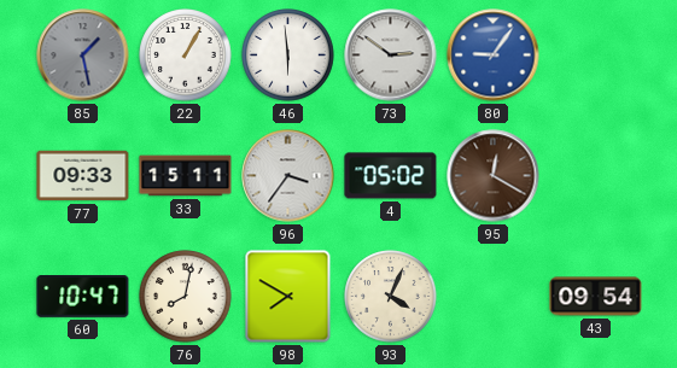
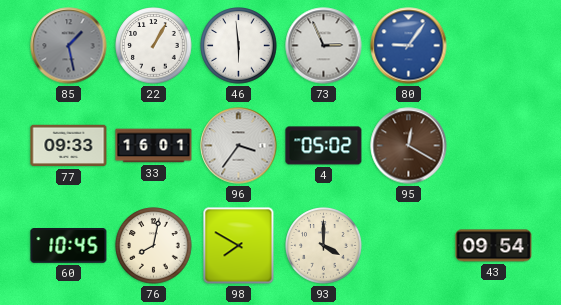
73: 2:51 -> 2:56
33: 15:11 -> 16:01
60: 10:47 -> 10:45
93: 4:04 -> 4:00
